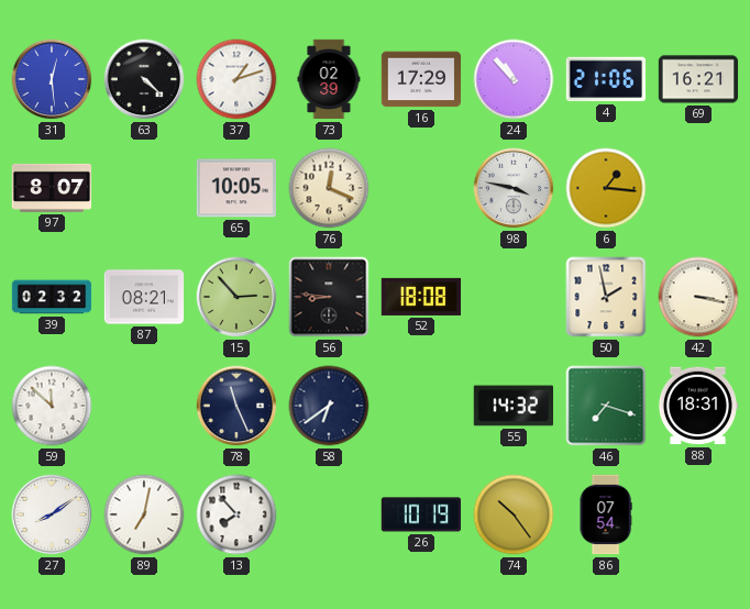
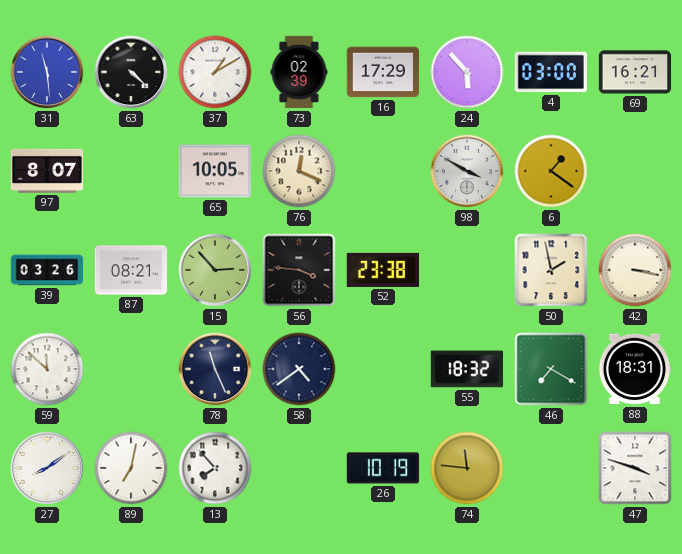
31: 12:29 -> 11:29
37: 1:12 -> 1:10
24: 10:53 -> 5:53
4: 21:06 -> 03:00
98: 3:47 -> 3:50
6: 1:16 -> 1:21
39: 02:32 -> 03:26
56: 8:46 -> 3:46
52: 18:08 -> 23:38
58: 6:39 -> 4:39
55: 14:32 -> 18:32
46: 7:18 -> 7:20
74: 10:24 -> 11:46
86: 07:54 -> none
47: none -> 3:48
